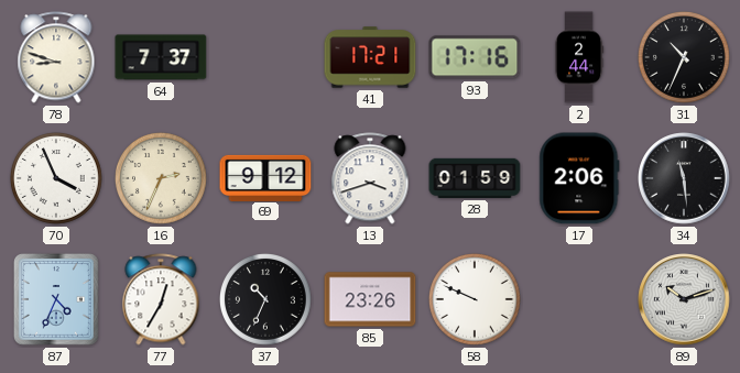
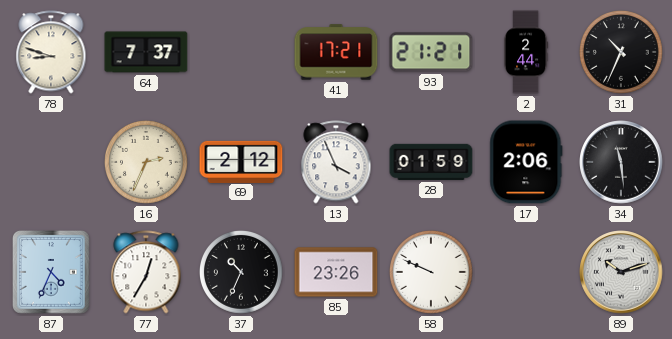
93: 17:16 -> 21:21
70: 3:56 -> none
69: 9:12 -> 2:12
13: 3:42 -> 3:56
